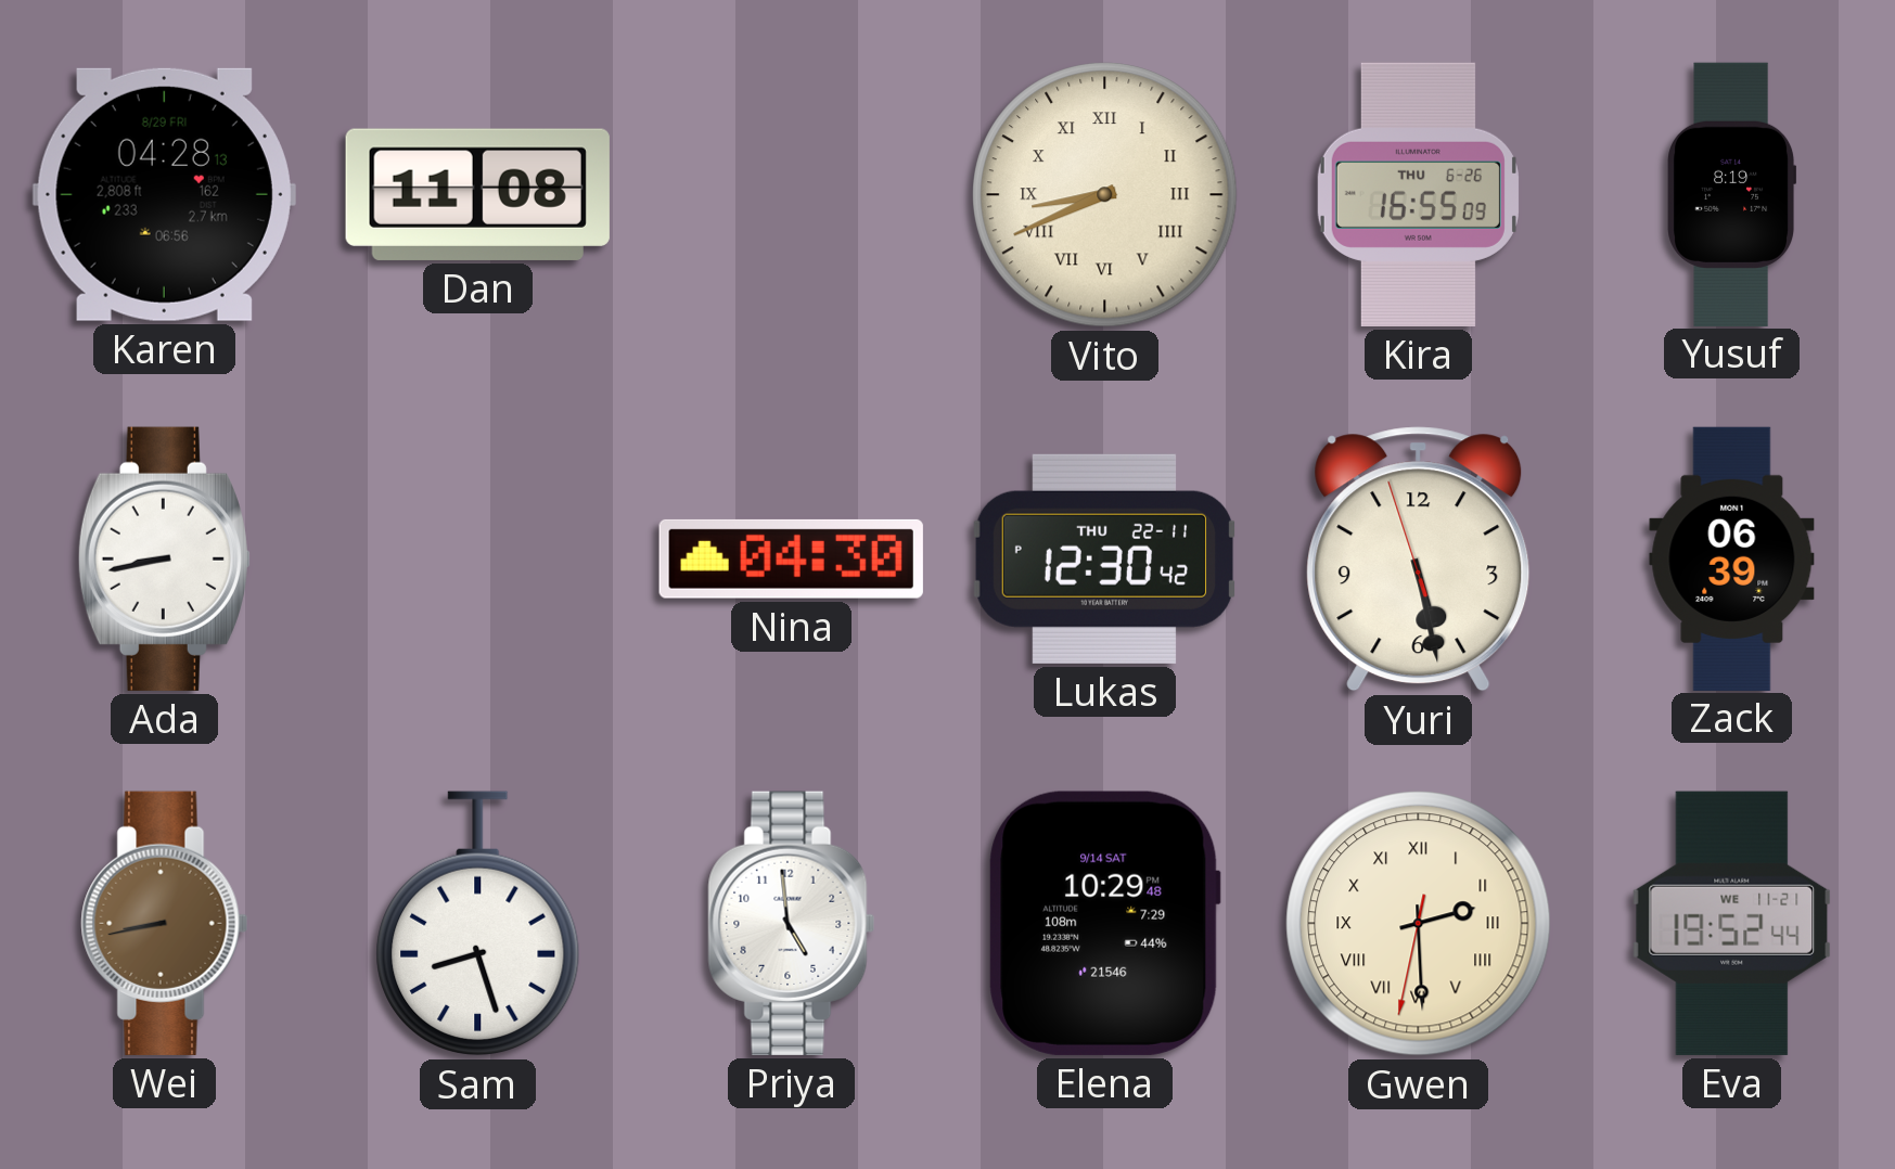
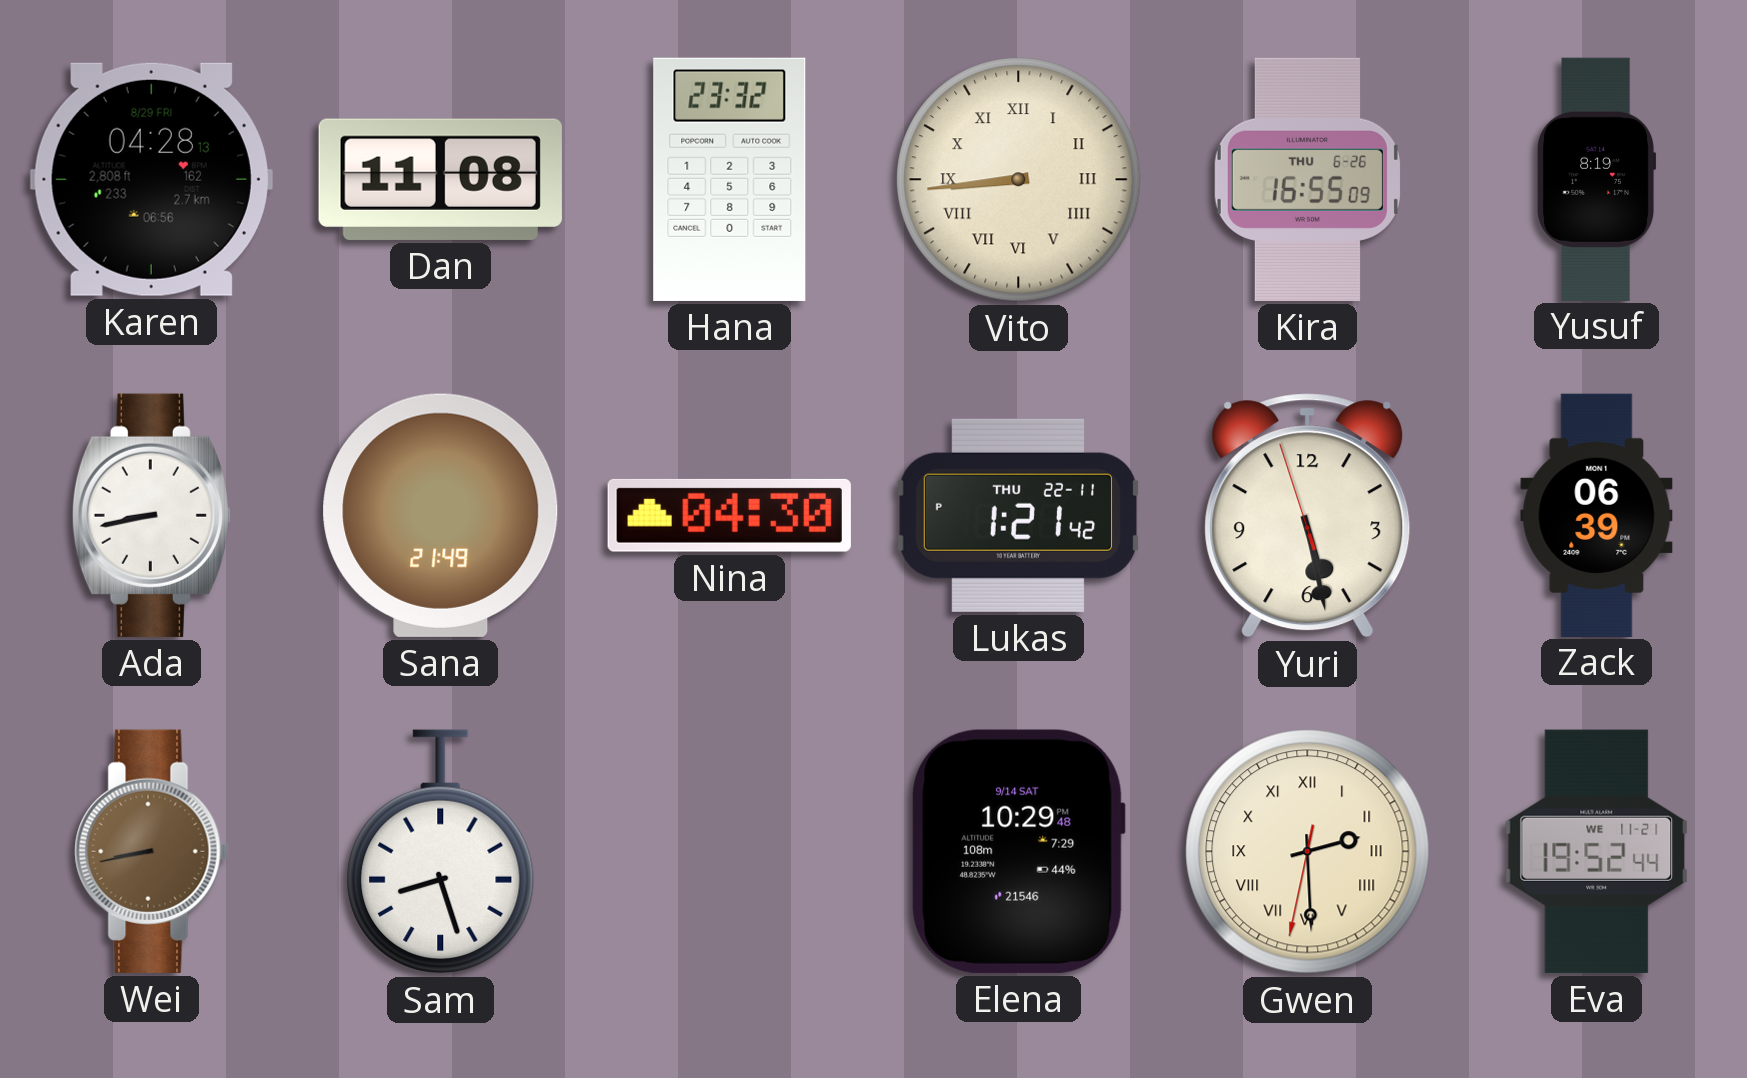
Hana: none -> 23:32
Vito: 8:41 -> 8:44
Sana: none -> 21:49
Lukas: 12:30 -> 1:21
Priya: 4:59 -> none
